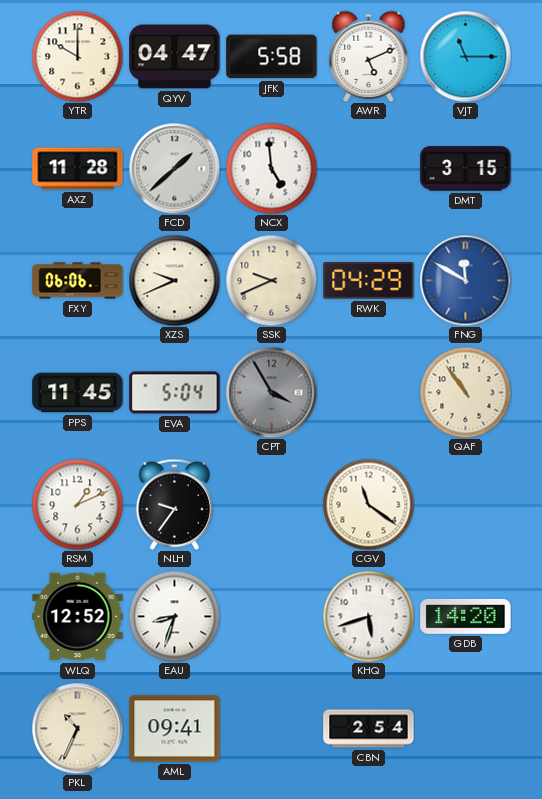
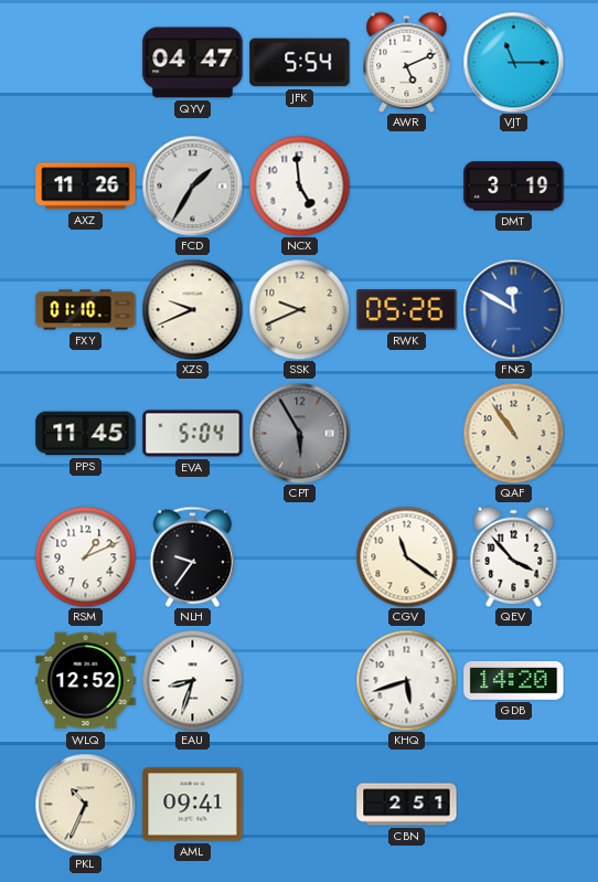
YTR: 10:00 -> none
JFK: 5:58 -> 5:54
AXZ: 11:28 -> 11:26
FCD: 1:38 -> 1:35
DMT: 3:15 -> 3:19
FXY: 06:06 -> 01:10
RWK: 04:29 -> 05:26
CPT: 3:55 -> 5:55
QEV: none -> 3:53
CBN: 2:54 -> 2:51
